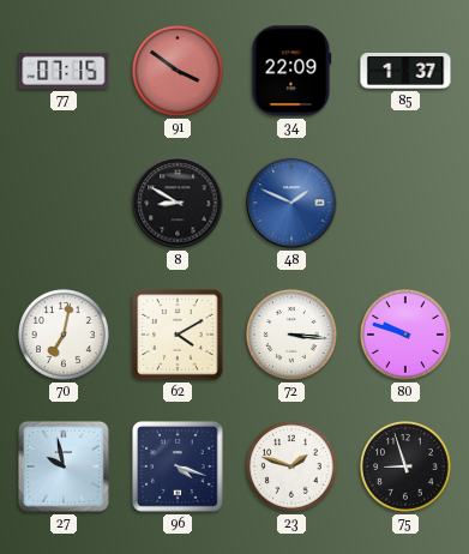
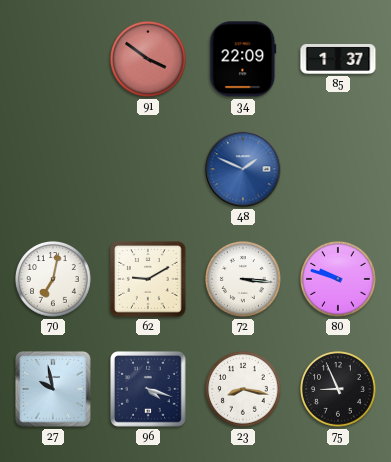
77: 07:15 -> none
8: 8:50 -> none
62: 4:10 -> 9:10
23: 1:48 -> 8:17
75: 8:57 -> 8:56
